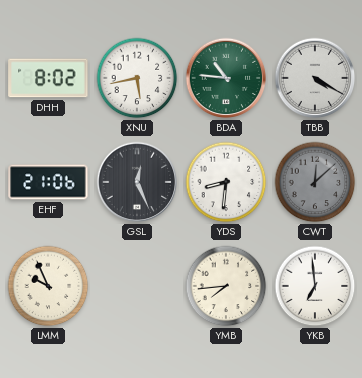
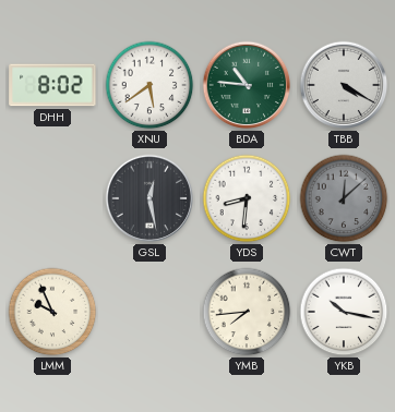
XNU: 5:43 -> 5:39
EHF: 21:06 -> none
GSL: 12:26 -> 12:28
YKB: 6:59 -> 10:17
